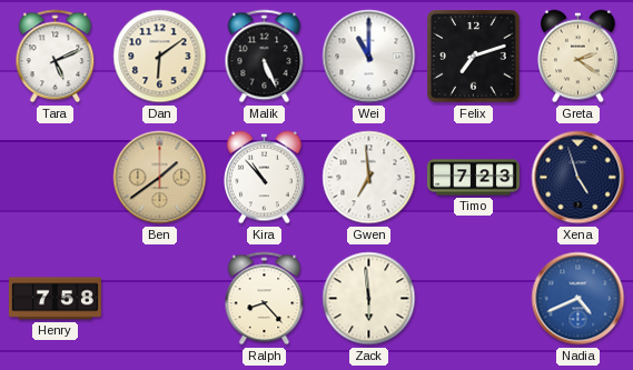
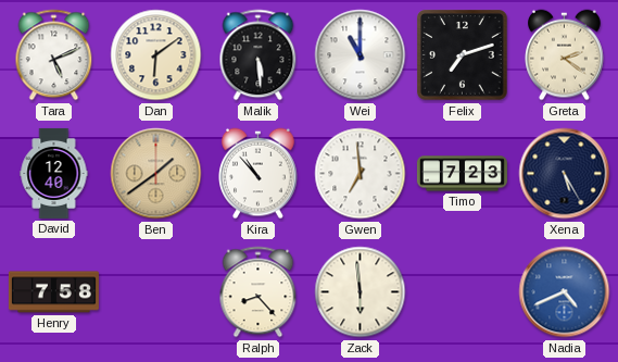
Malik: 5:26 -> 5:29
David: none -> 12:40
Xena: 4:57 -> 5:25
